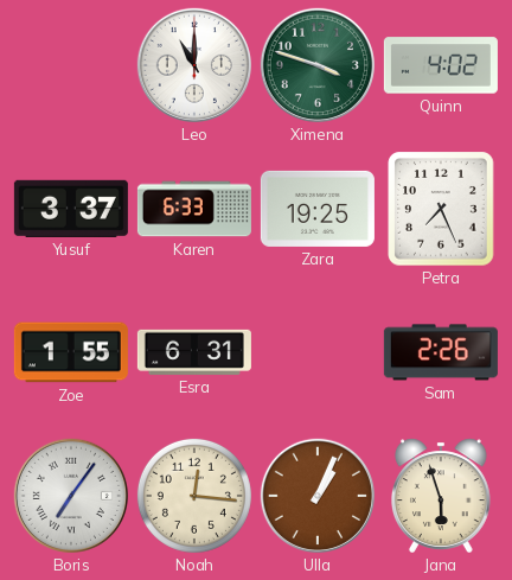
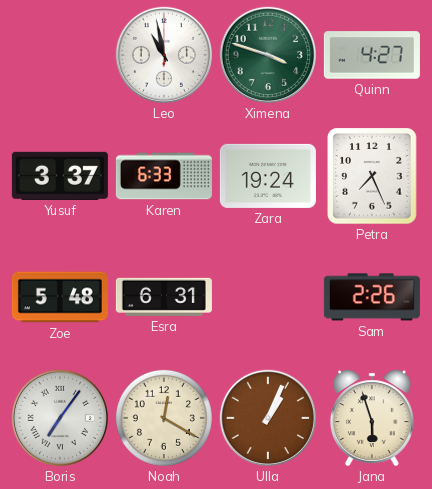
Leo: 11:00 -> 10:58
Quinn: 4:02 -> 4:27
Zara: 19:25 -> 19:24
Zoe: 1:55 -> 5:48
Noah: 12:16 -> 12:20
